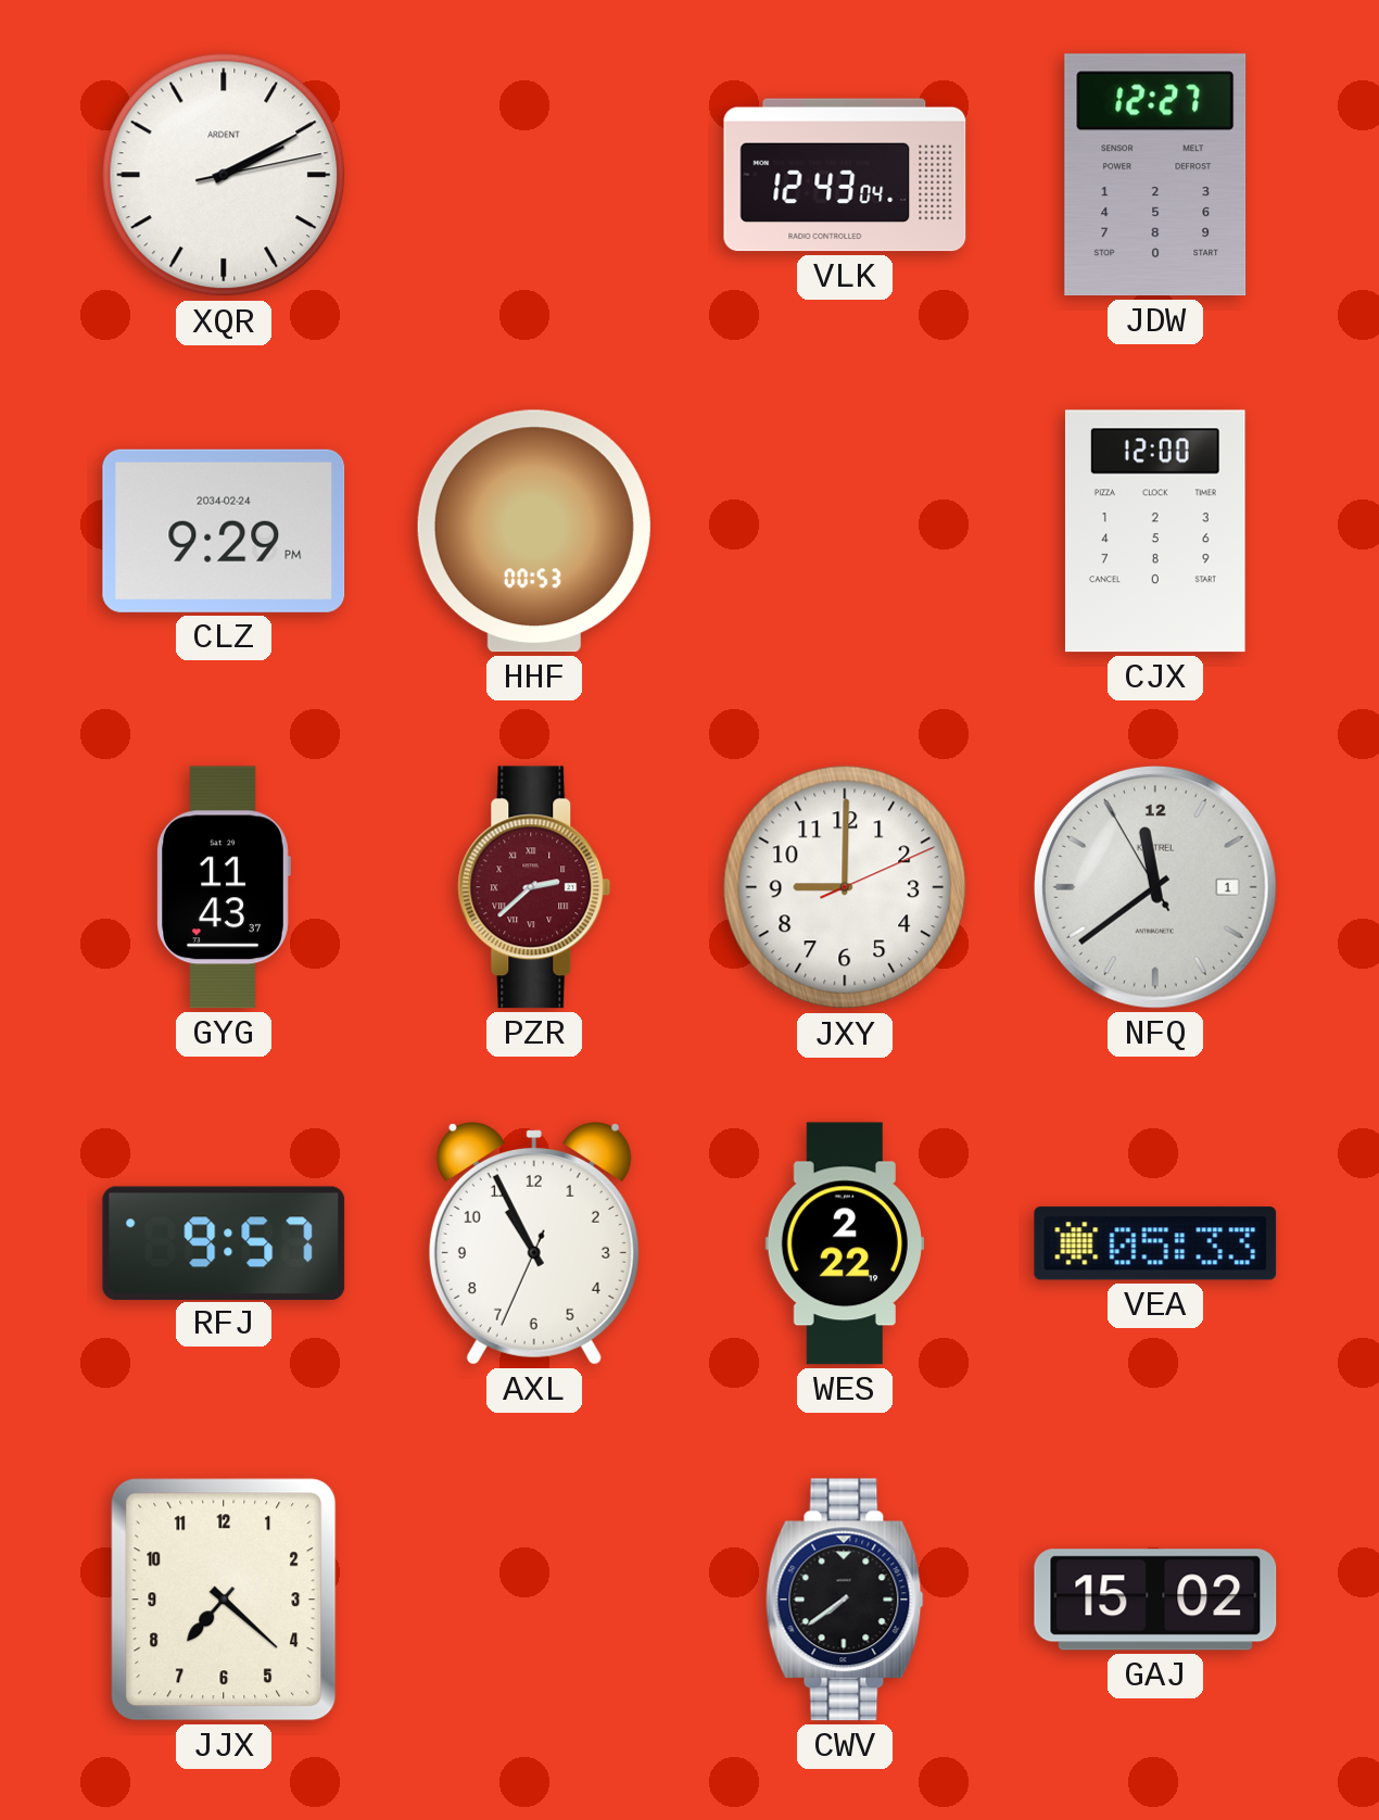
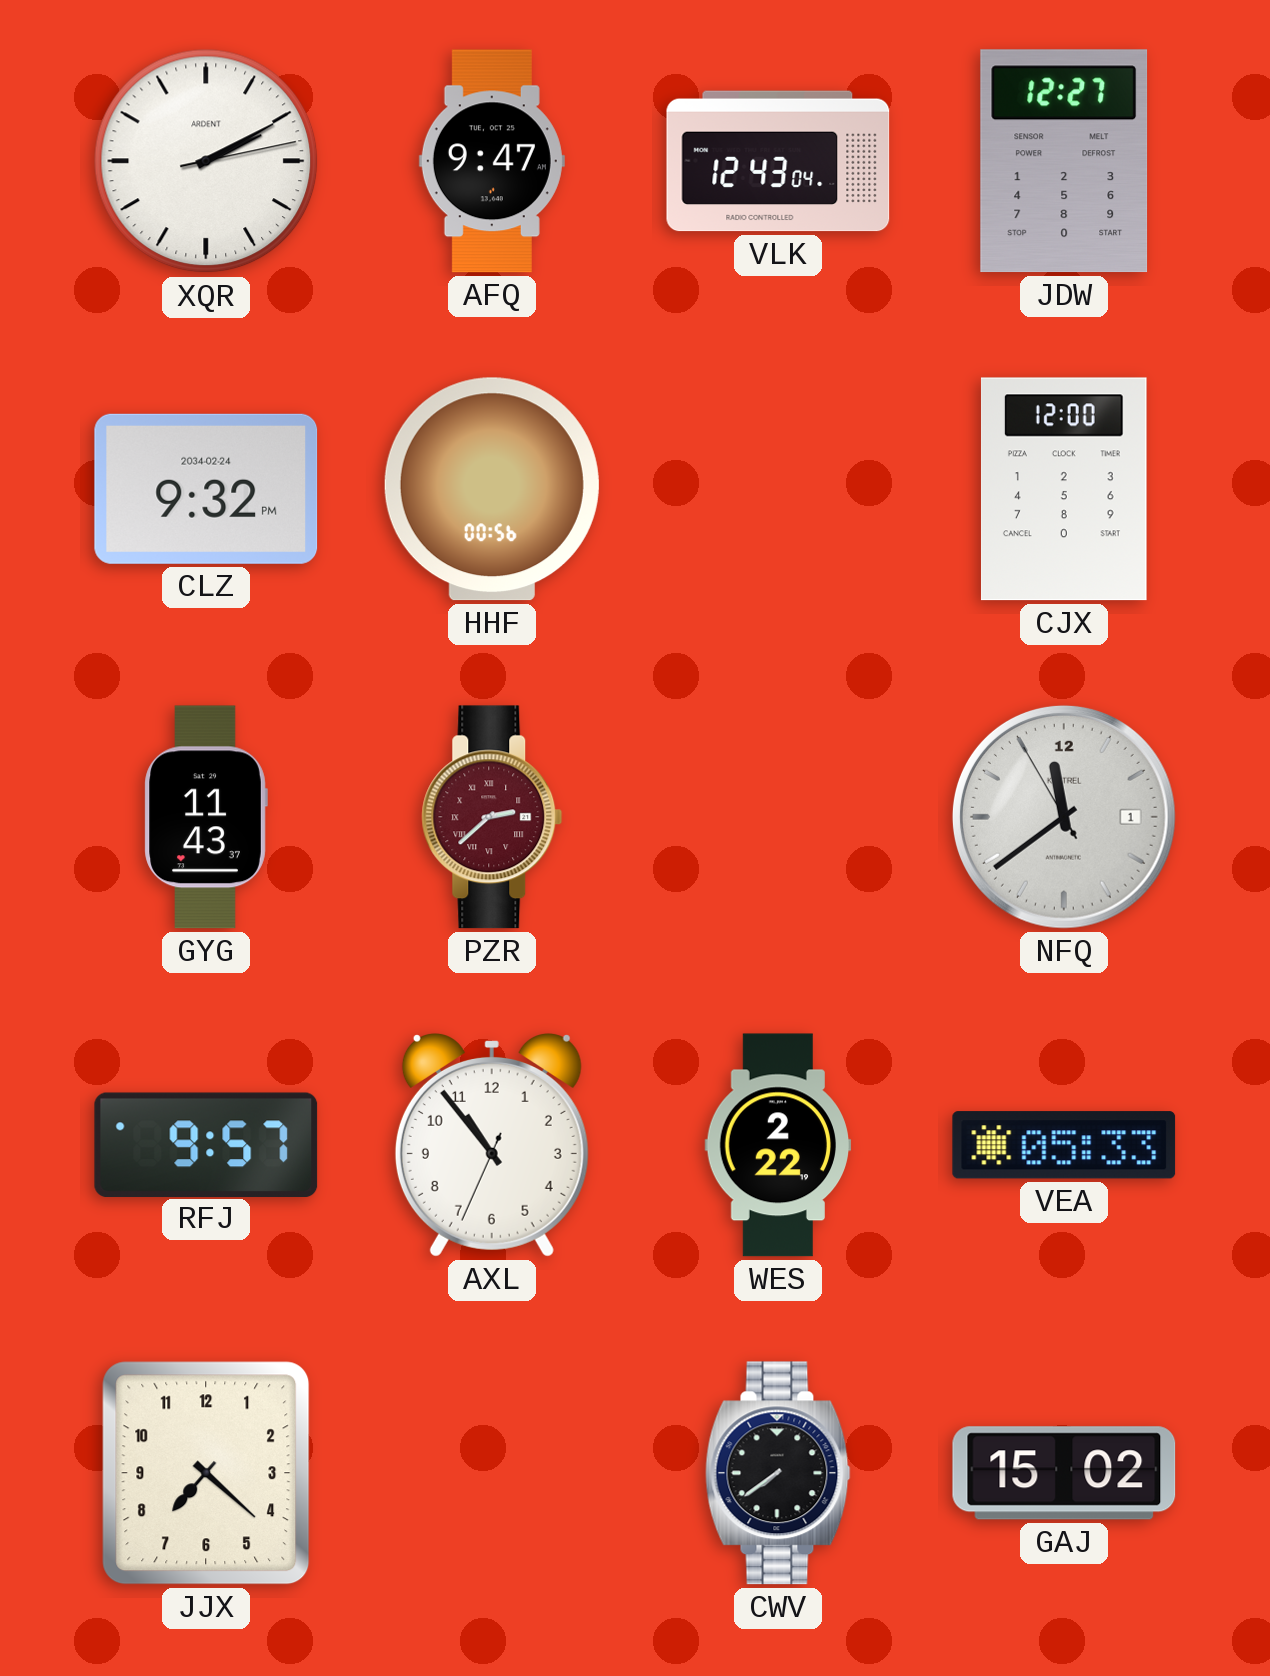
AFQ: none -> 9:47
CLZ: 9:29 -> 9:32
HHF: 00:53 -> 00:56
JXY: 9:00 -> none
AXL: 10:55 -> 10:53
